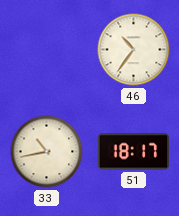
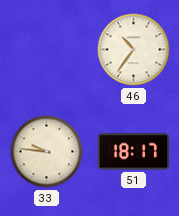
33: 10:43 -> 9:46
